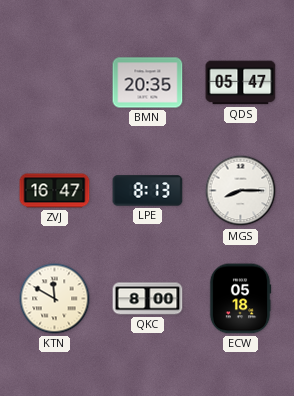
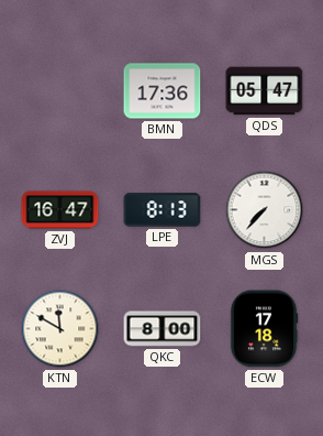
BMN: 20:35 -> 17:36
MGS: 8:15 -> 7:37
ECW: 05:18 -> 17:18
